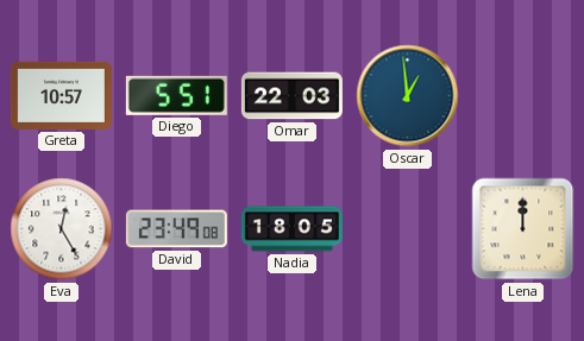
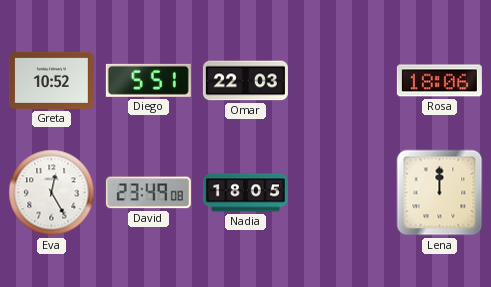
Greta: 10:57 -> 10:52
Oscar: 12:59 -> none
Rosa: none -> 18:06
